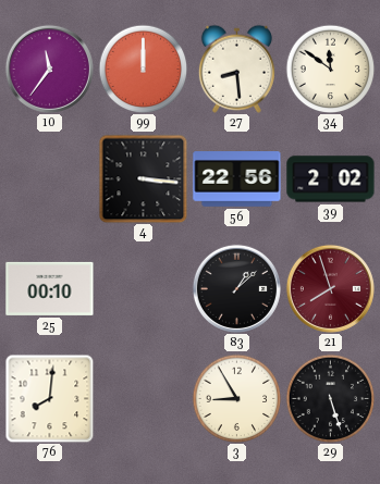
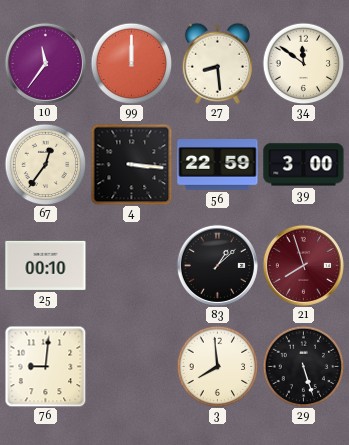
67: none -> 12:36
56: 22:56 -> 22:59
39: 2:02 -> 3:00
76: 8:01 -> 9:01
3: 8:55 -> 7:59
